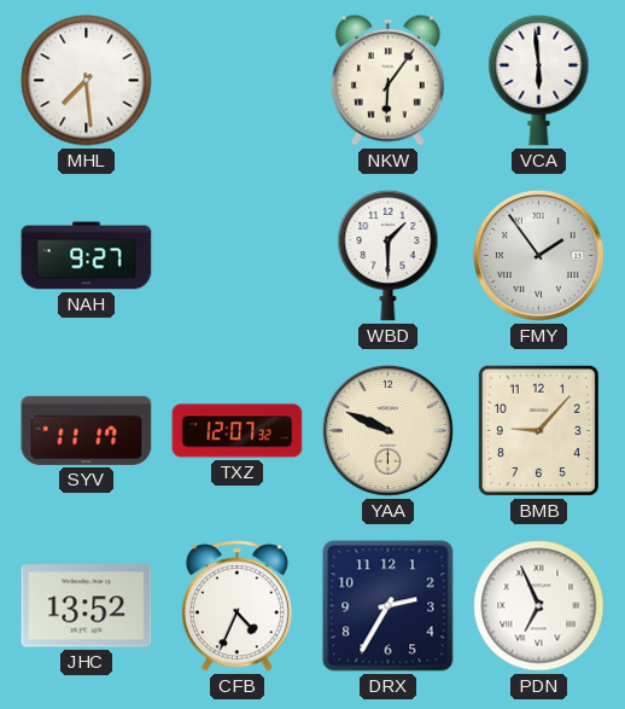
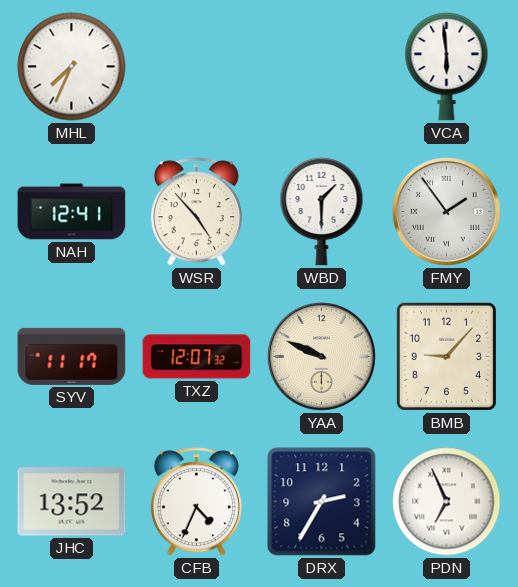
MHL: 7:29 -> 7:34
NKW: 6:06 -> none
NAH: 9:27 -> 12:41
WSR: none -> 4:53
